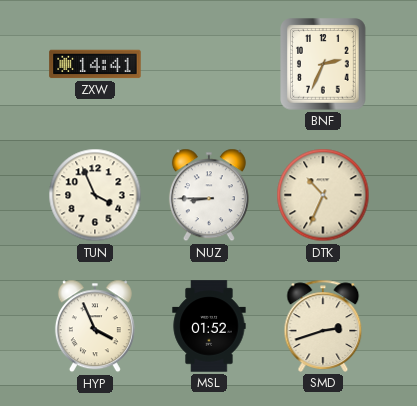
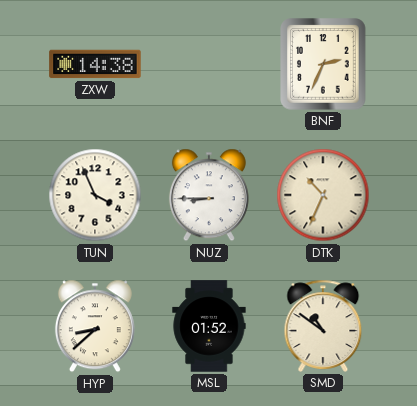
ZXW: 14:41 -> 14:38
HYP: 3:56 -> 8:38
SMD: 2:42 -> 10:51
